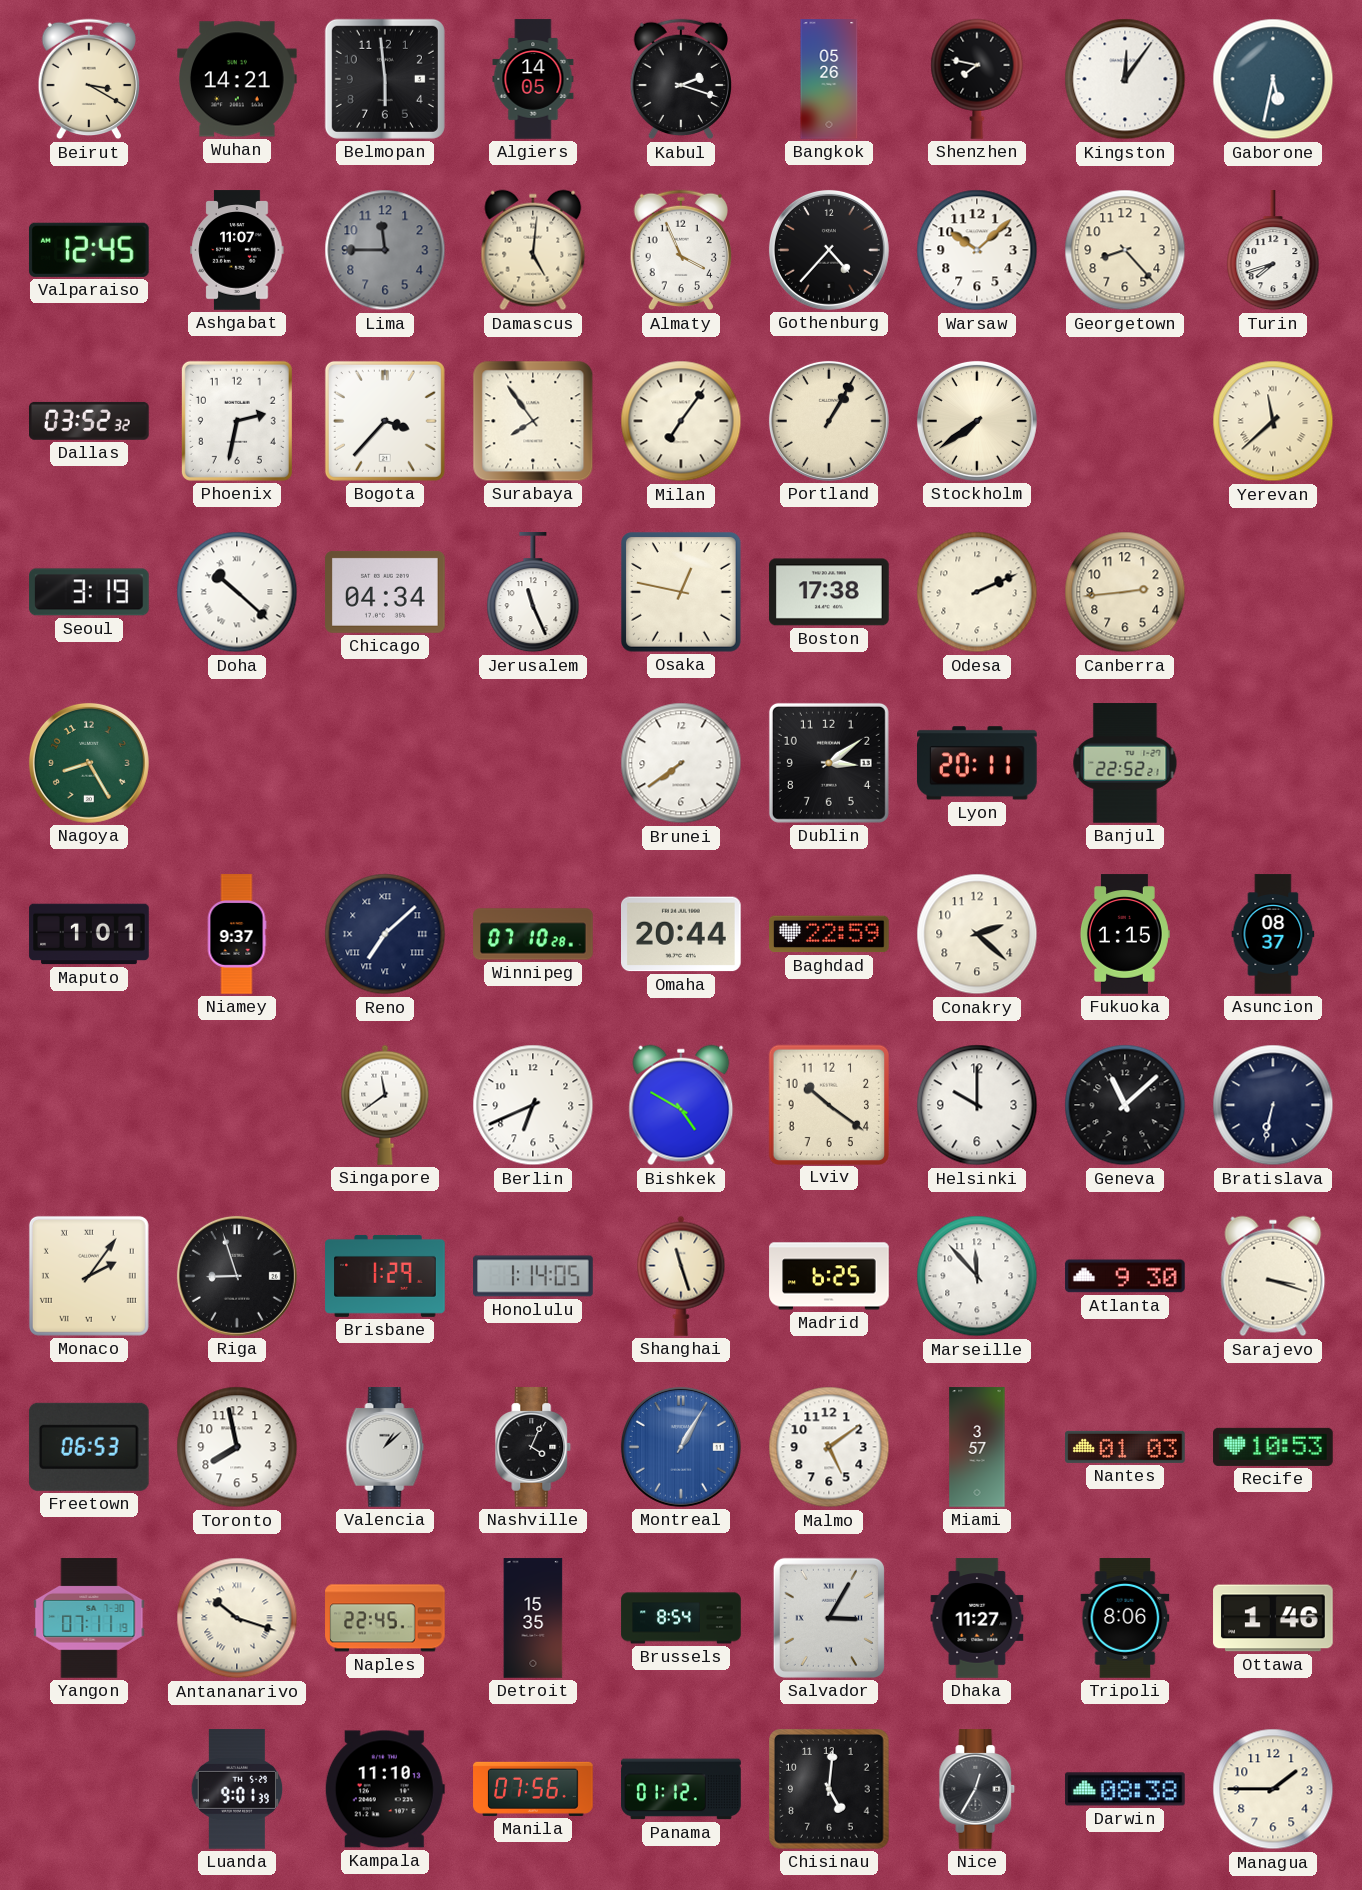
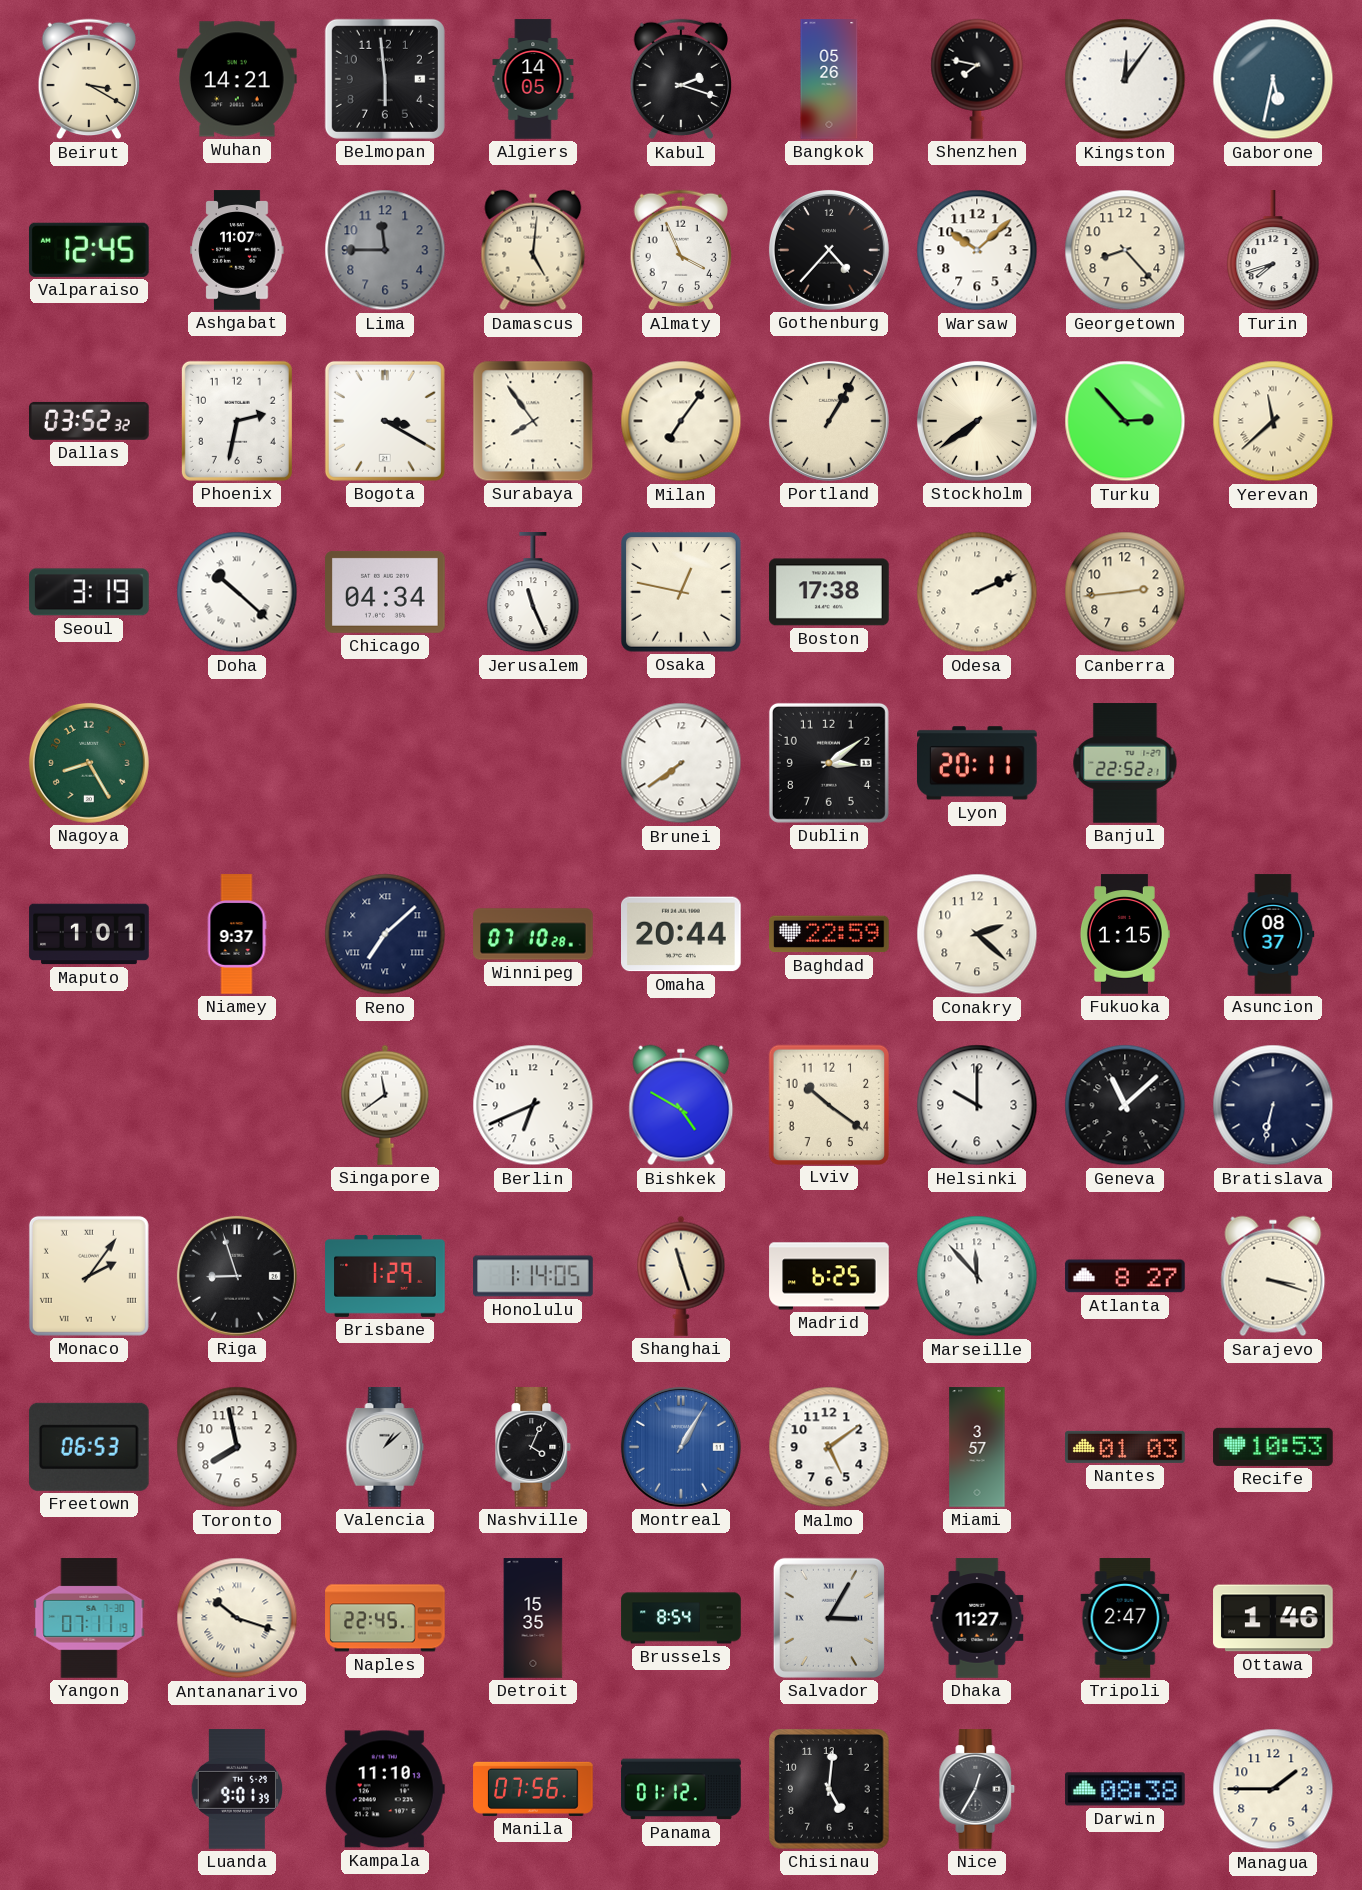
Bogota: 3:37 -> 3:20
Turku: none -> 2:53
Atlanta: 9:30 -> 8:27
Tripoli: 8:06 -> 2:47
